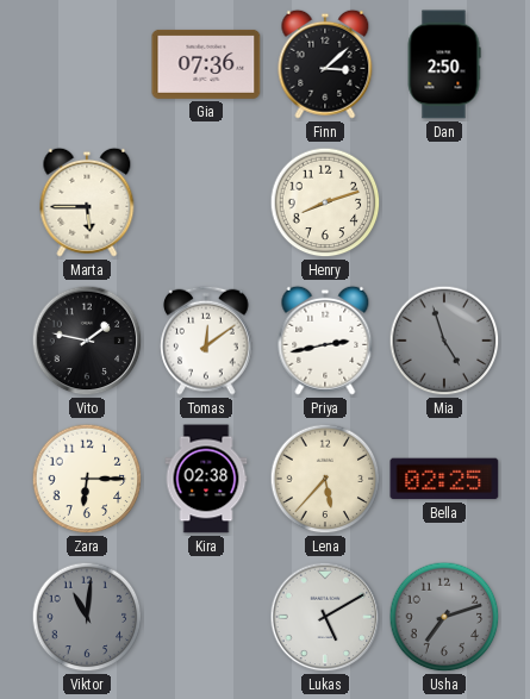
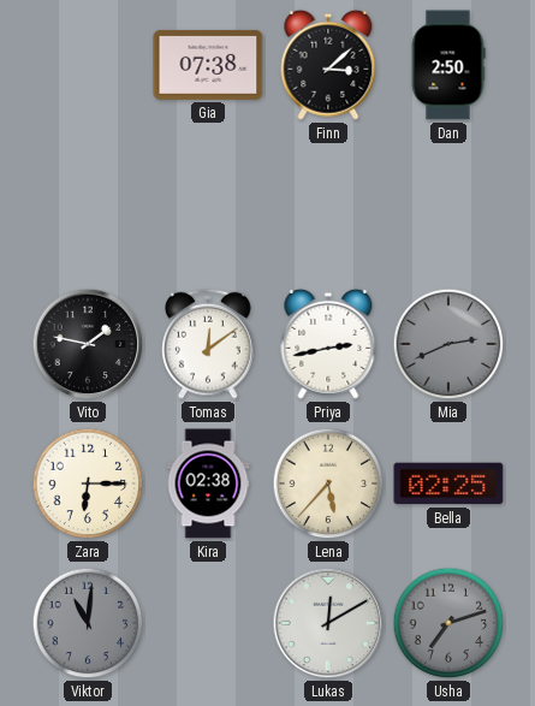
Gia: 07:36 -> 07:38
Marta: 5:45 -> none
Henry: 8:12 -> none
Mia: 4:57 -> 2:41
Lukas: 5:10 -> 12:10
